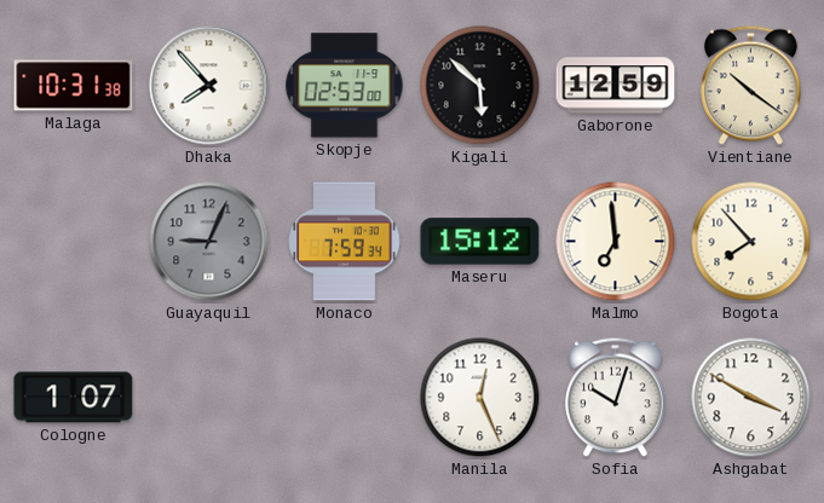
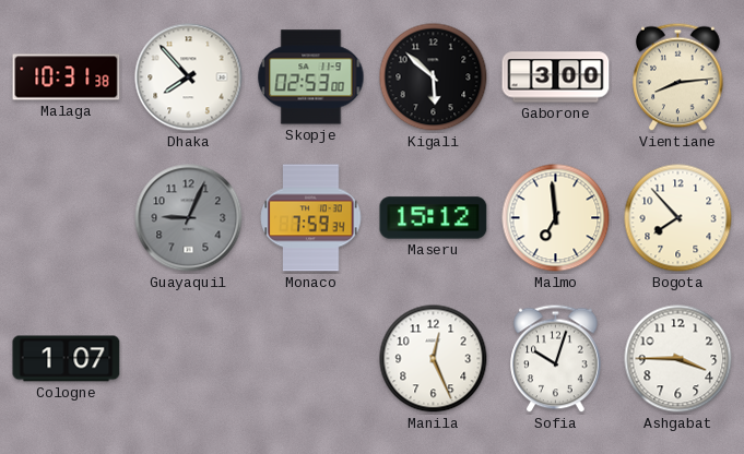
Gaborone: 12:59 -> 3:00
Vientiane: 10:21 -> 8:14
Ashgabat: 3:50 -> 3:45
